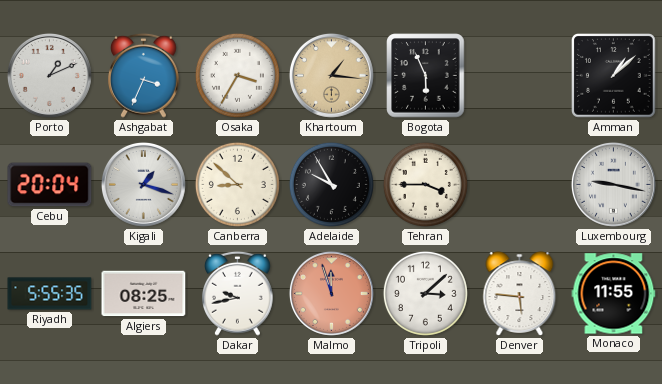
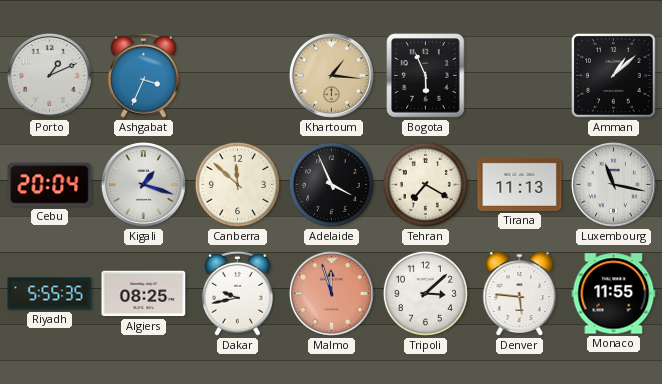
Osaka: 3:35 -> none
Canberra: 8:52 -> 11:52
Adelaide: 9:55 -> 3:56
Tehran: 3:45 -> 7:20
Tirana: none -> 11:13
Luxembourg: 9:17 -> 11:17
